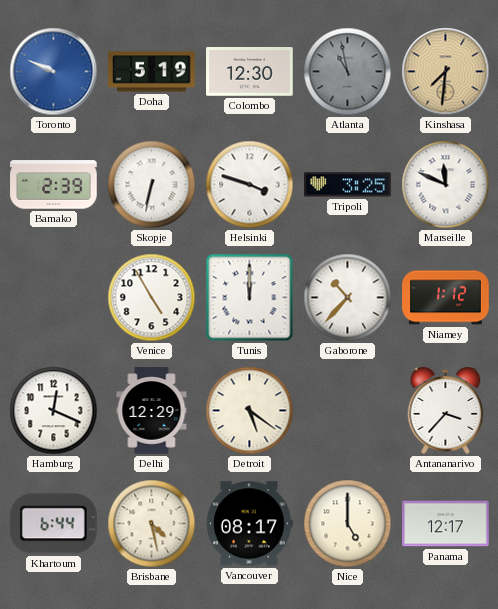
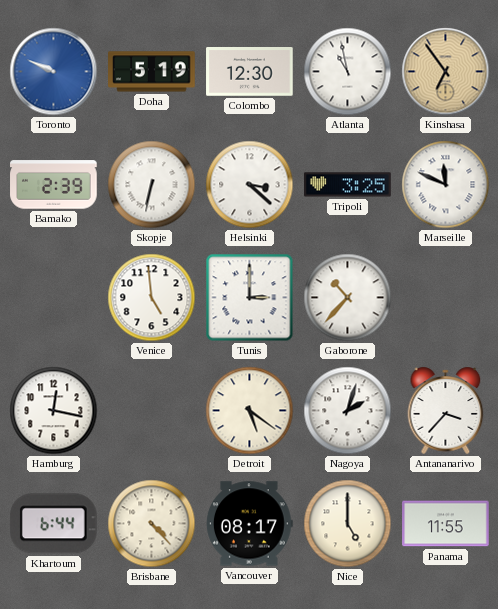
Atlanta dial: grey -> white
Kinshasa: 7:31 -> 6:54
Helsinki: 3:48 -> 3:22
Venice: 4:55 -> 4:59
Tunis: 12:00 -> 3:00
Niamey: 1:12 -> none
Hamburg: 12:19 -> 12:17
Delhi: 12:29 -> none
Nagoya: none -> 2:03
Brisbane: 4:28 -> 4:23
Panama: 12:17 -> 11:55
